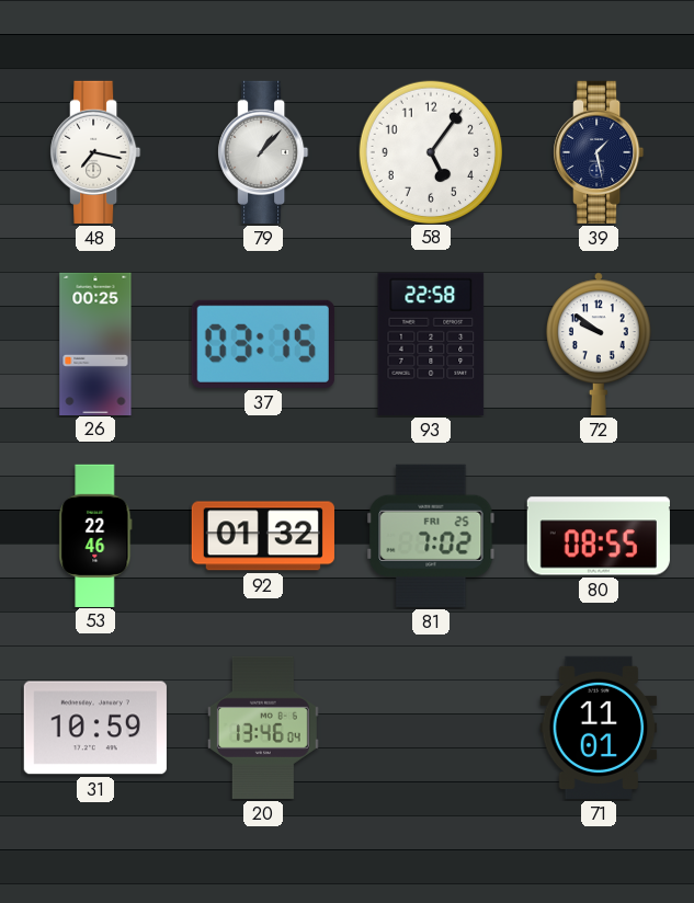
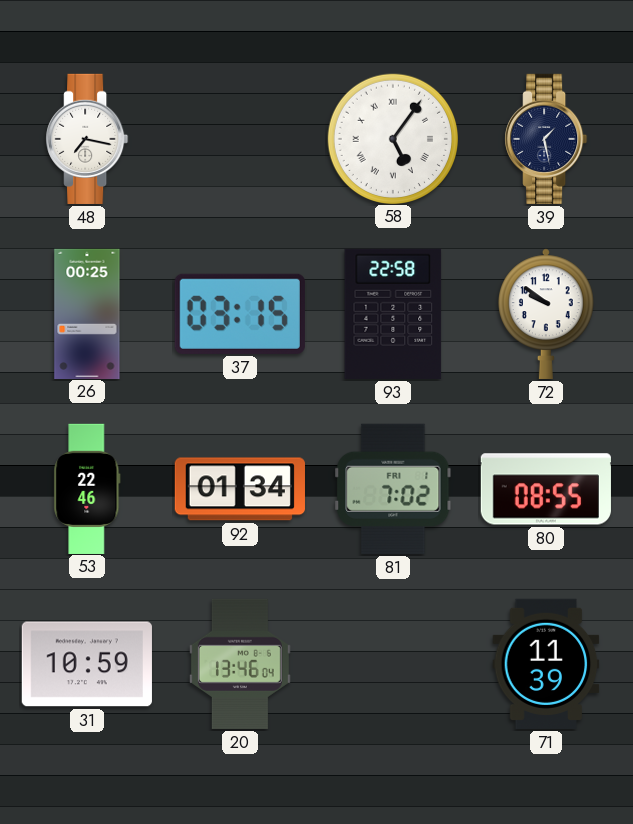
79: 1:07 -> none
58 numerals: Arabic -> Roman
92: 01:32 -> 01:34
81 date: FRI 25 -> FRI 1
71: 11:01 -> 11:39
